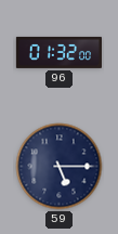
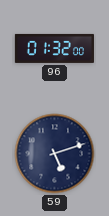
59: 5:15 -> 5:12
